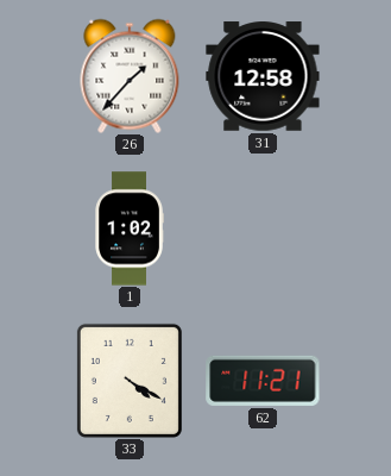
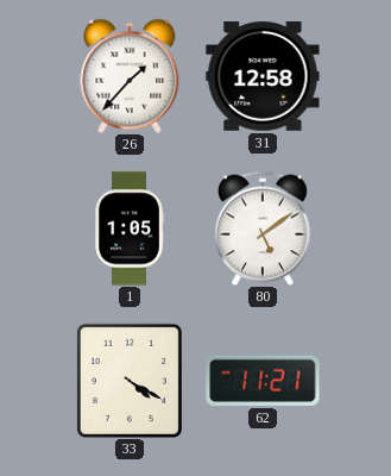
1: 1:02 -> 1:05
80: none -> 5:09
